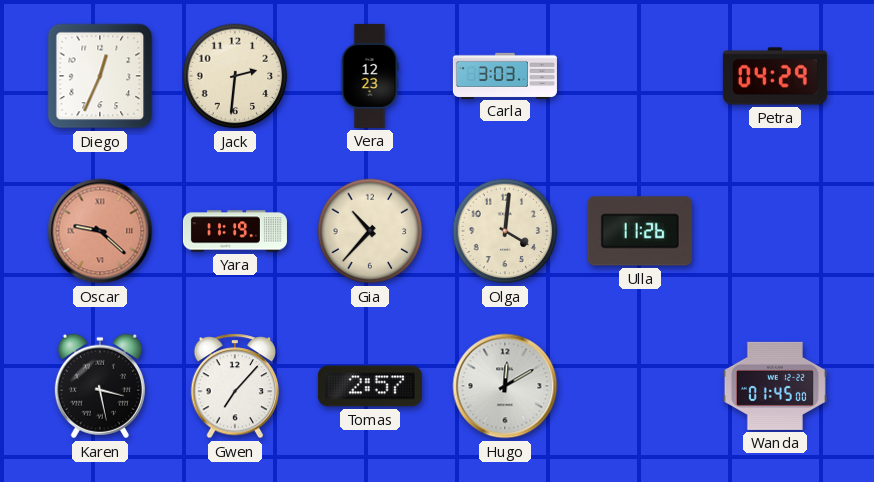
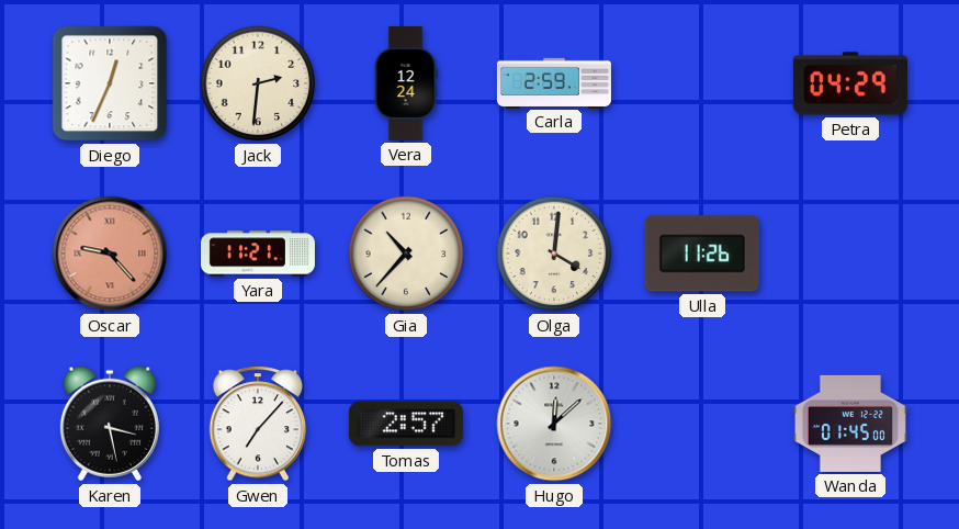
Vera: 12:23 -> 12:24
Carla: 3:03 -> 2:59
Oscar: 9:22 -> 9:23
Yara: 11:19 -> 11:21
Hugo: 12:10 -> 12:08
